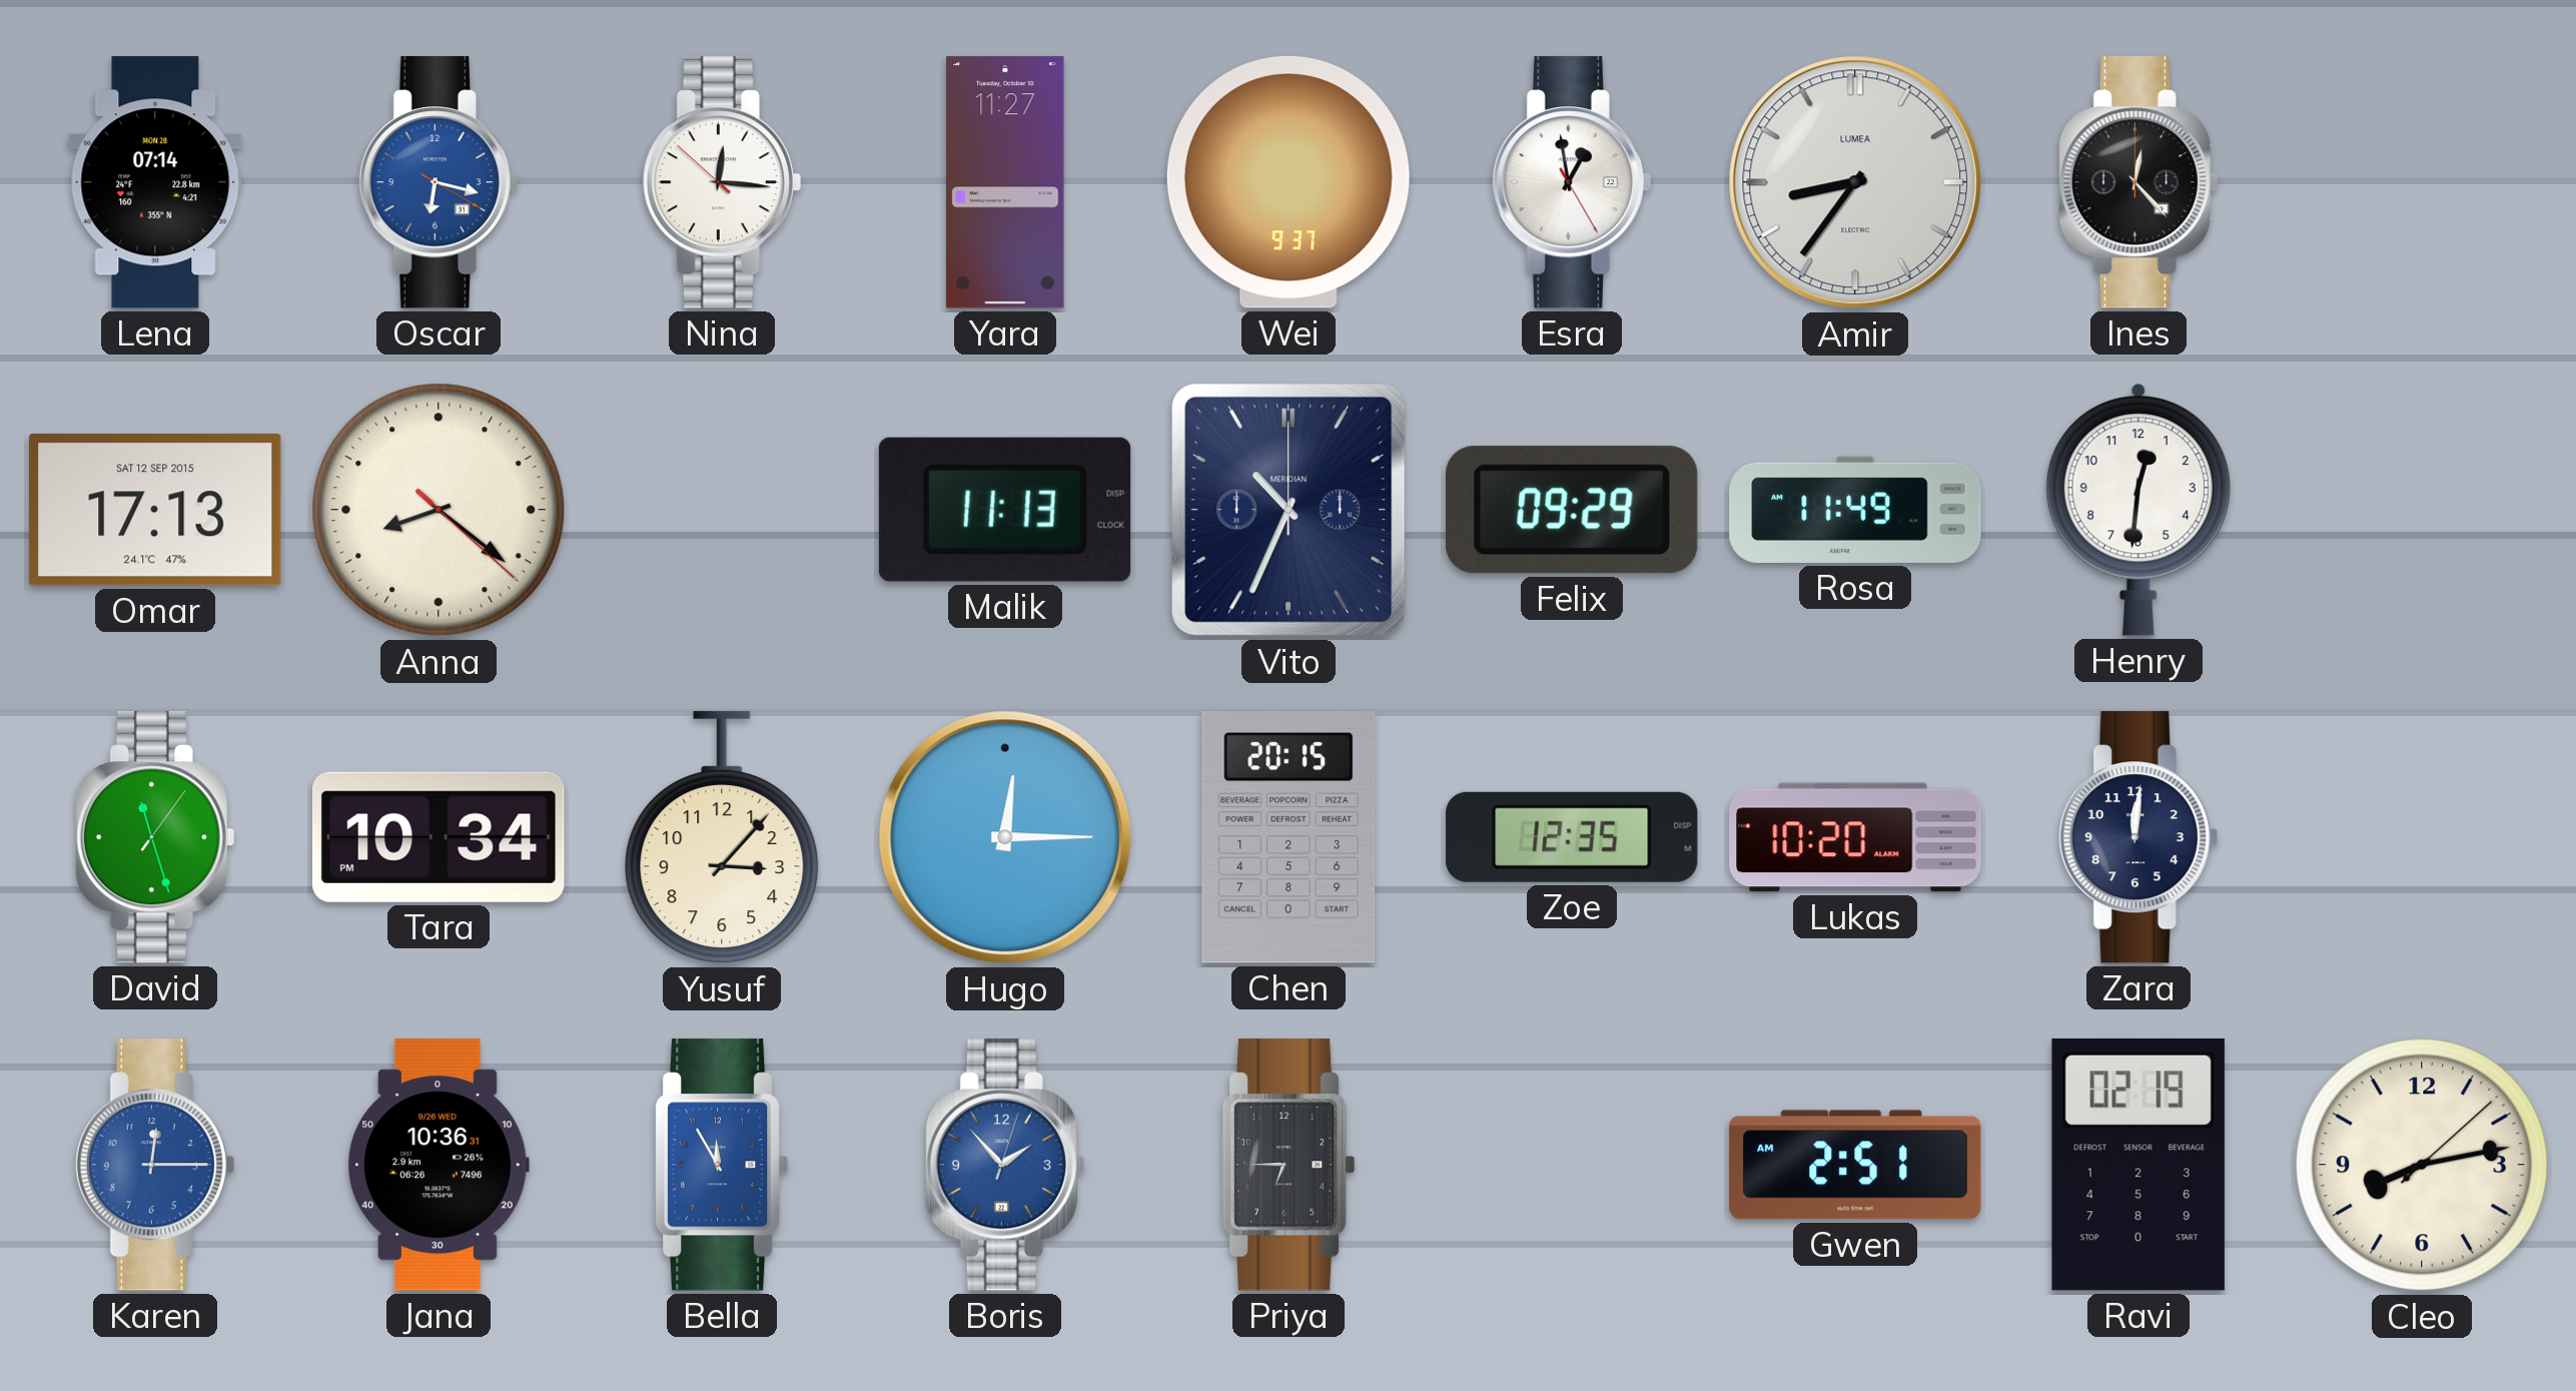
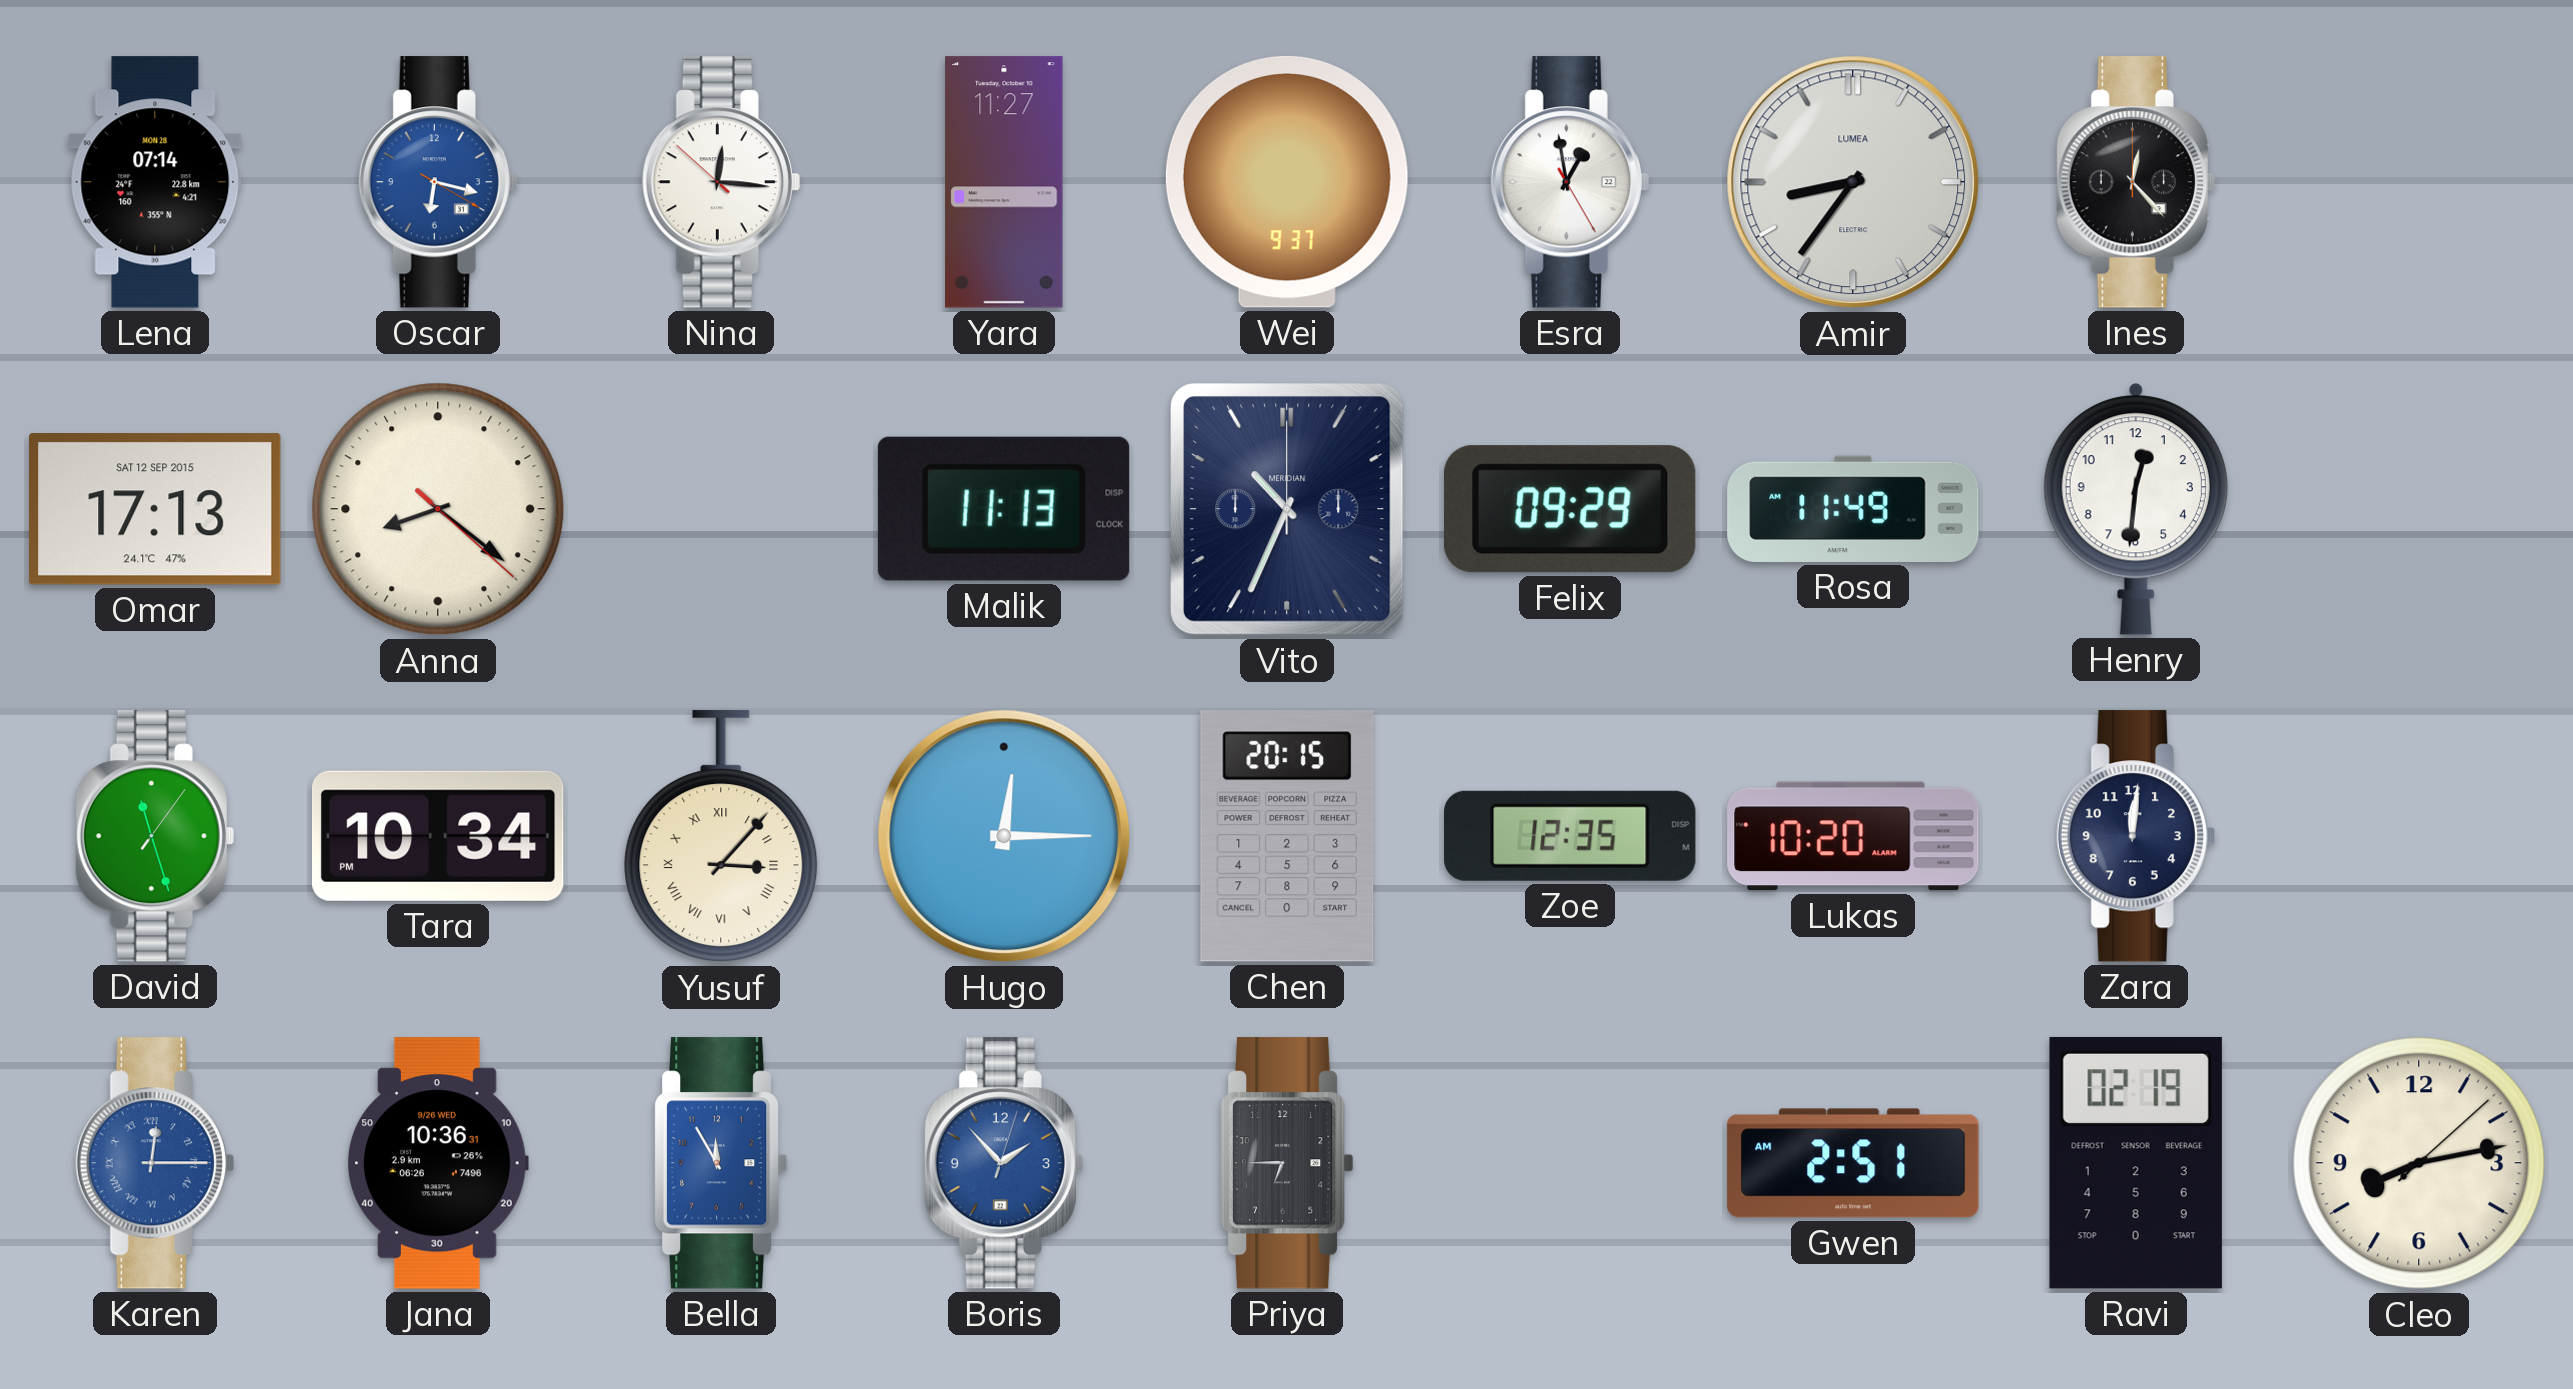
Yusuf numerals: Arabic -> Roman
Karen numerals: Arabic -> Roman
